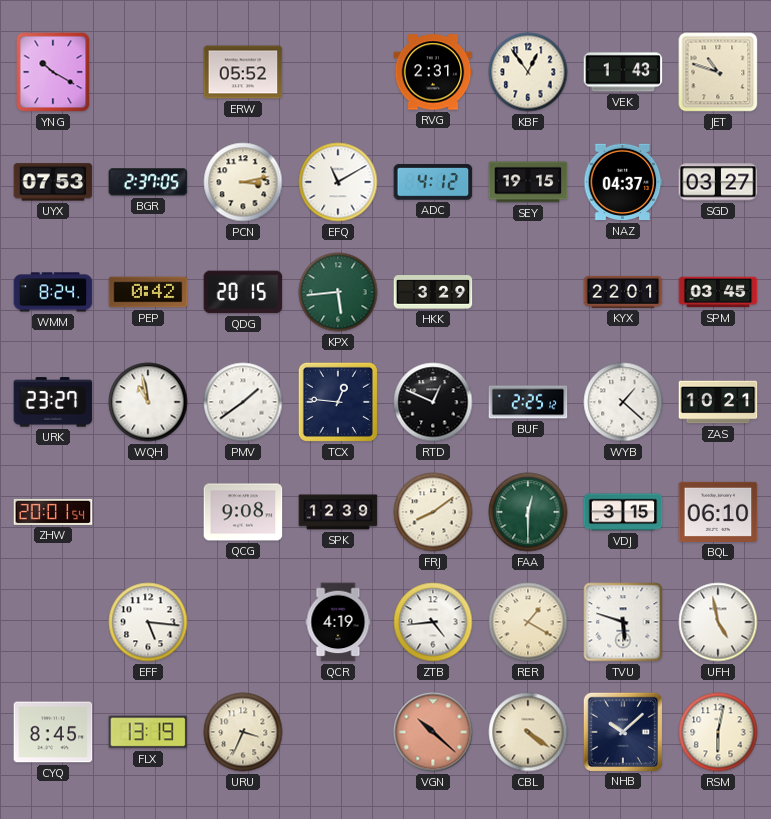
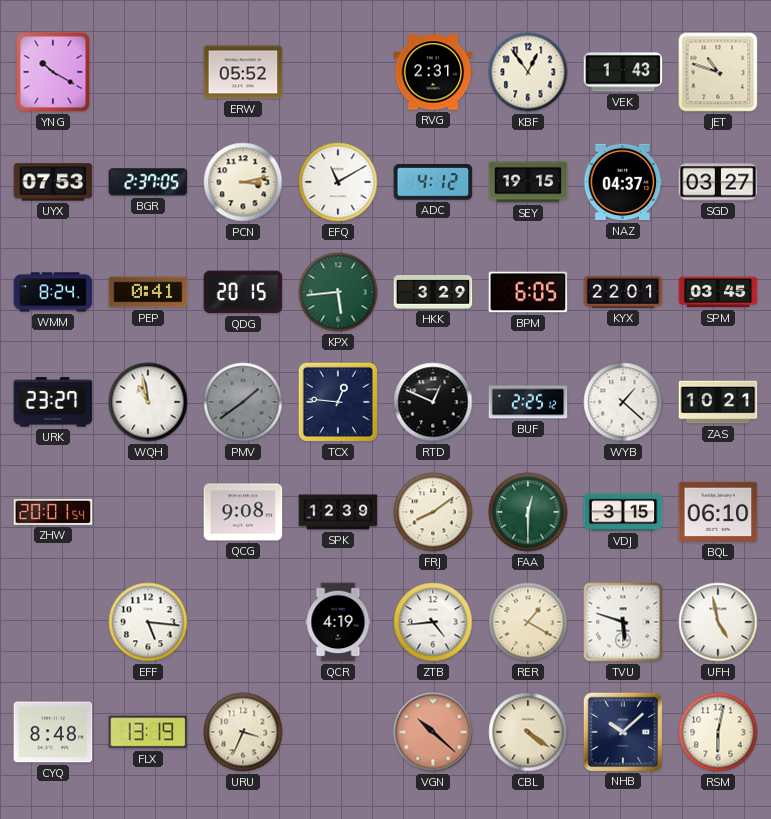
PEP: 0:42 -> 0:41
BPM: none -> 6:05
PMV dial: white -> grey
CYQ: 8:45 -> 8:48
